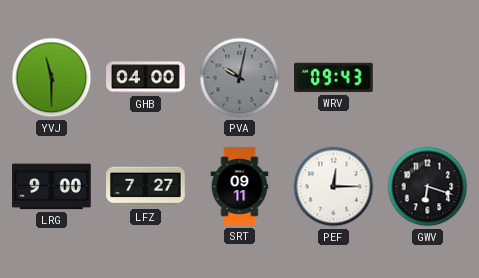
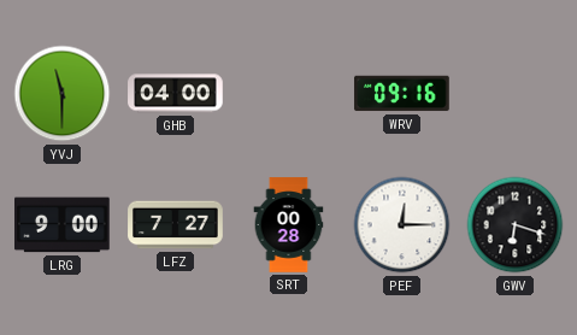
PVA: 10:02 -> none
WRV: 09:43 -> 09:16
SRT: 09:11 -> 00:28
